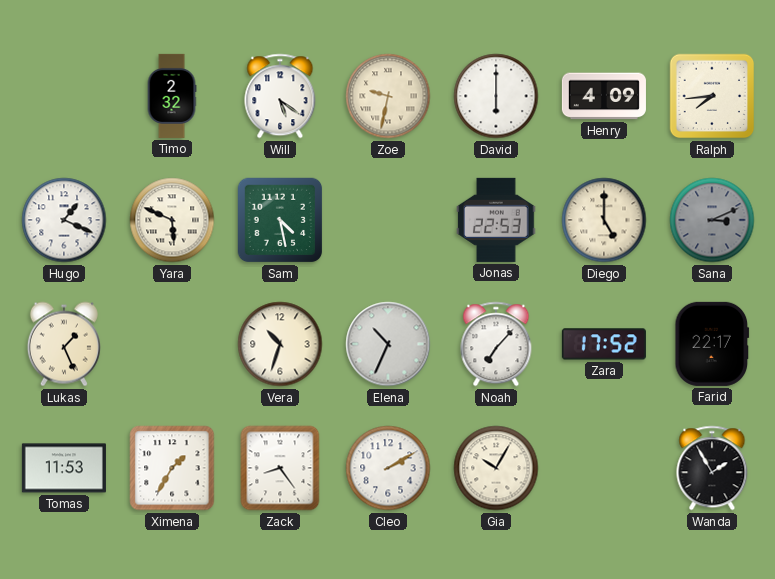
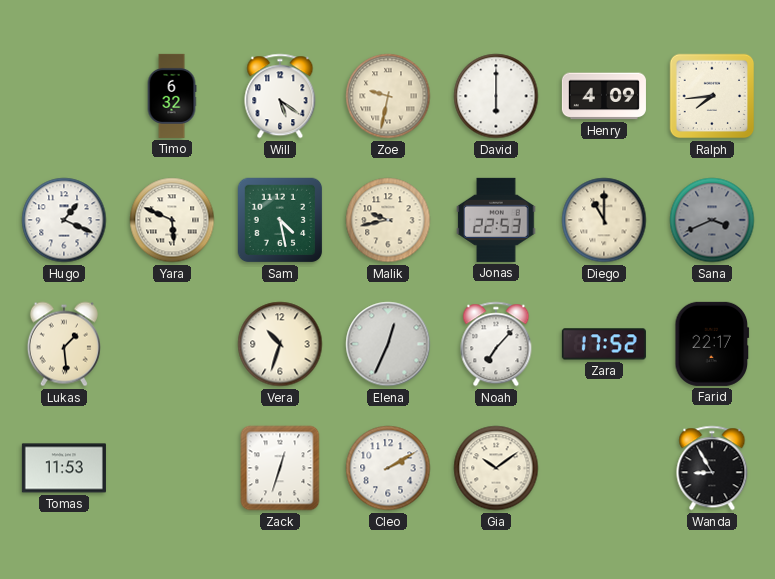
Timo: 2:32 -> 6:32
Malik: none -> 9:43
Diego: 5:00 -> 11:00
Sana: 3:11 -> 3:41
Lukas: 1:26 -> 1:29
Elena: 10:34 -> 12:34
Ximena: 1:35 -> none
Zack: 8:24 -> 12:33
Gia: 10:05 -> 10:09
Wanda: 1:55 -> 8:55
